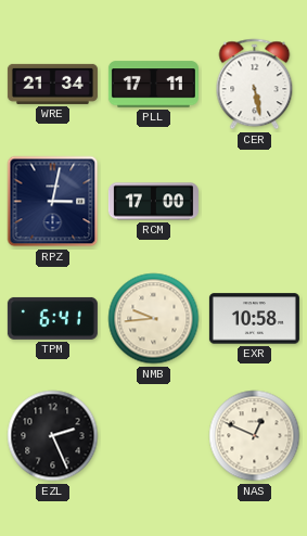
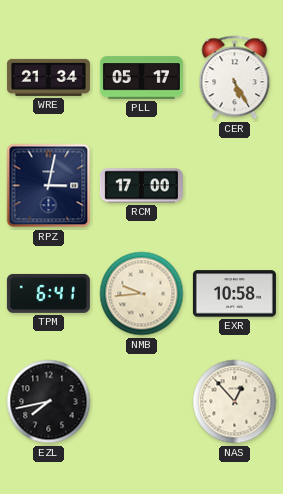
PLL: 17:11 -> 05:17
CER: 5:28 -> 5:25
EZL: 2:26 -> 7:43
NAS: 12:49 -> 12:53
